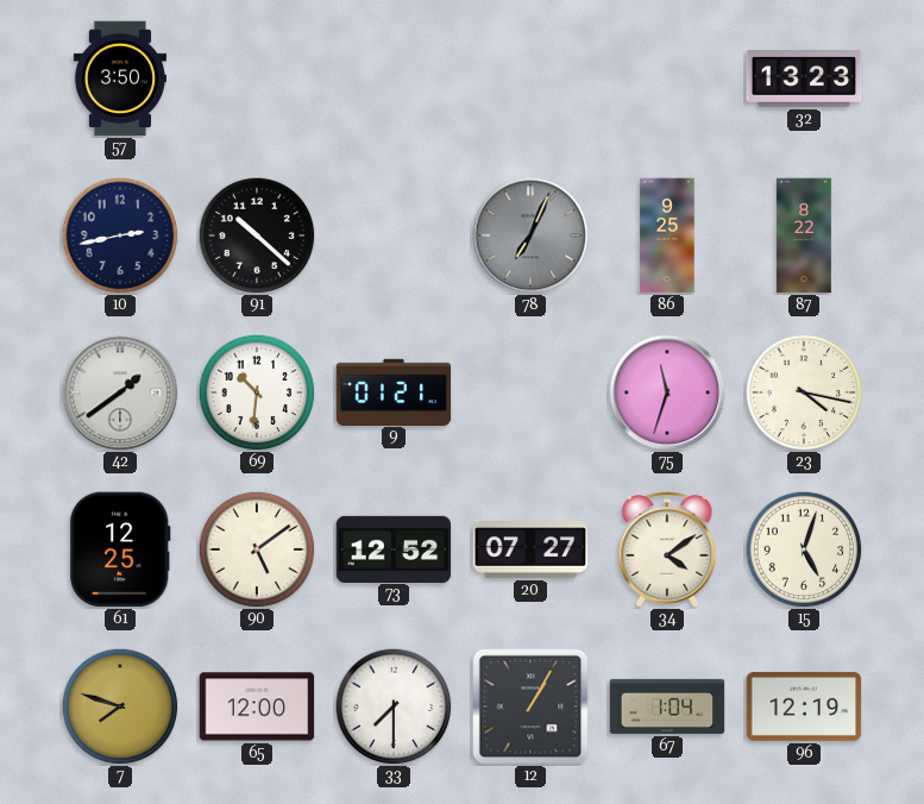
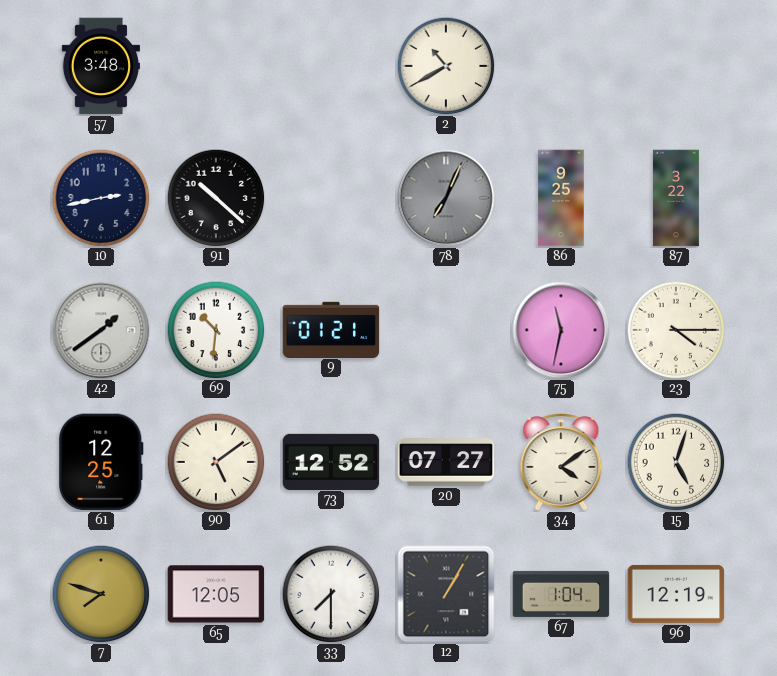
57: 3:50 -> 3:48
2: none -> 10:40
32: 13:23 -> none
87: 8:22 -> 3:22
75: 11:33 -> 11:32
23: 4:17 -> 4:15
65: 12:00 -> 12:05
